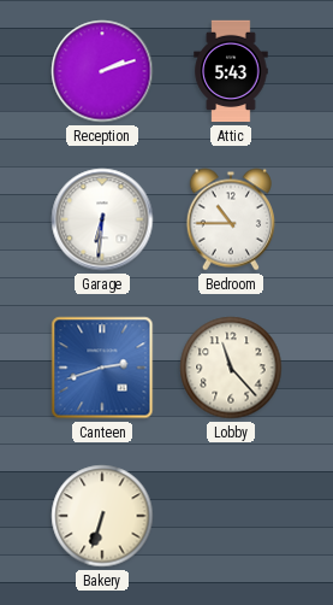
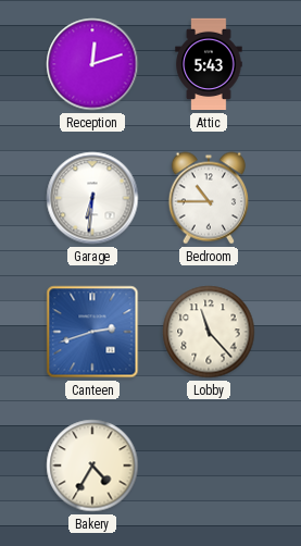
Reception: 2:12 -> 12:12
Bakery: 6:33 -> 4:35
